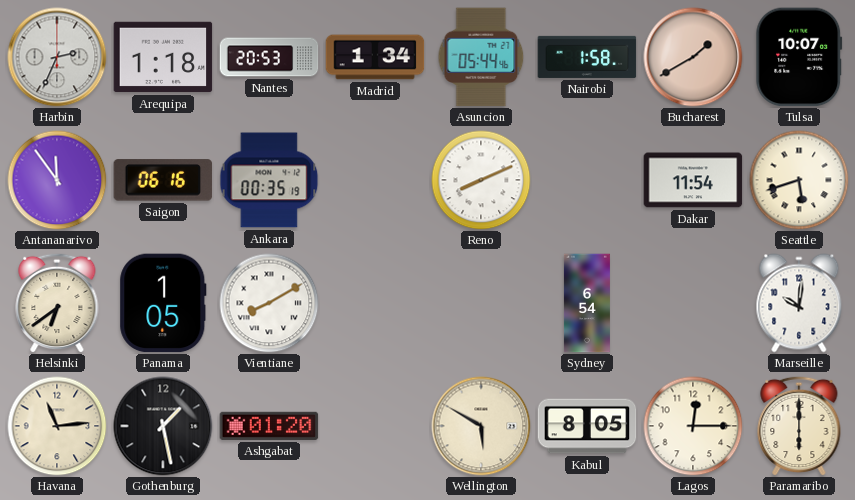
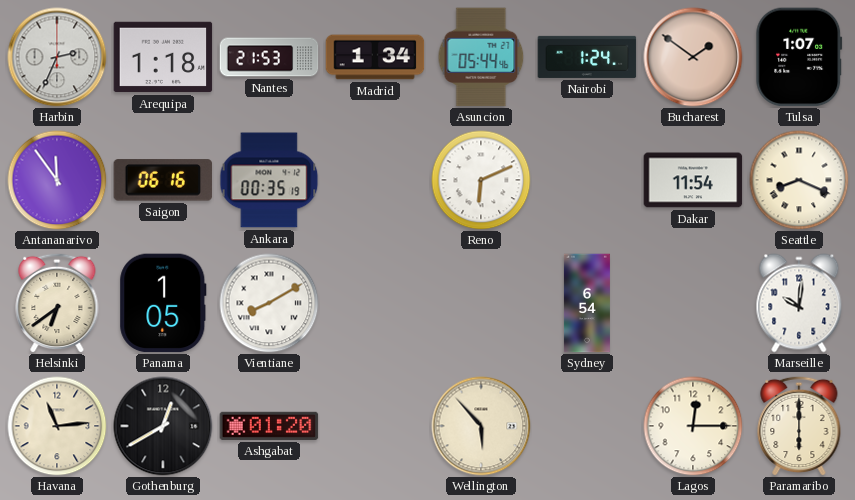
Nantes: 20:53 -> 21:53
Nairobi: 1:58 -> 1:24
Bucharest: 1:40 -> 1:51
Tulsa: 10:07 -> 1:07
Reno: 8:11 -> 6:11
Seattle: 5:42 -> 8:19
Gothenburg: 1:28 -> 12:40
Wellington: 5:50 -> 5:53
Kabul: 8:05 -> none
